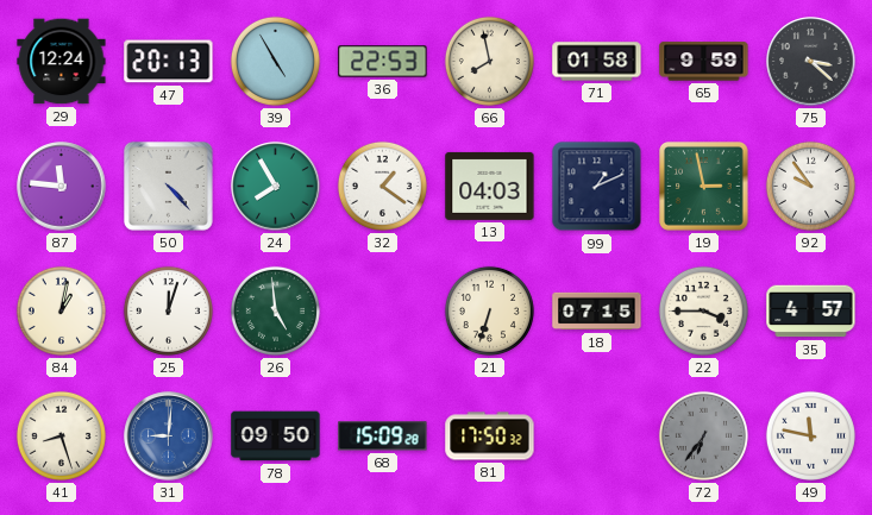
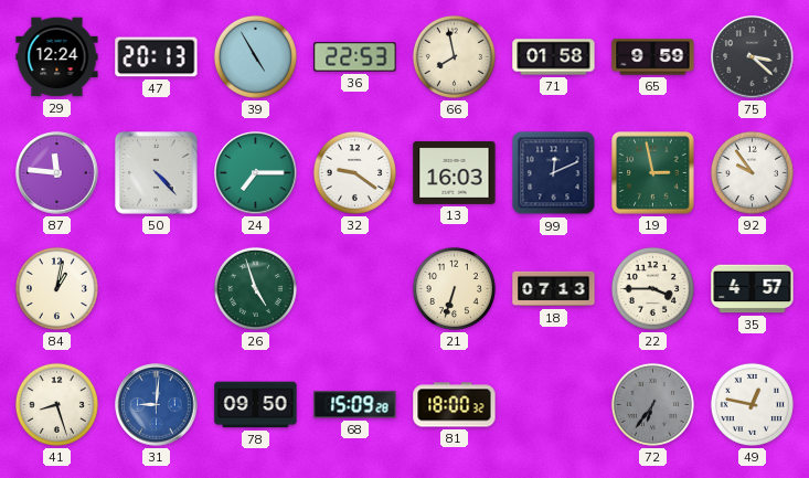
24: 7:55 -> 7:15
32: 1:21 -> 9:21
13: 04:03 -> 16:03
99: 1:11 -> 12:11
25: 12:03 -> none
26: 4:59 -> 4:57
18: 07:15 -> 07:13
81: 17:50 -> 18:00
49: 11:47 -> 12:47
